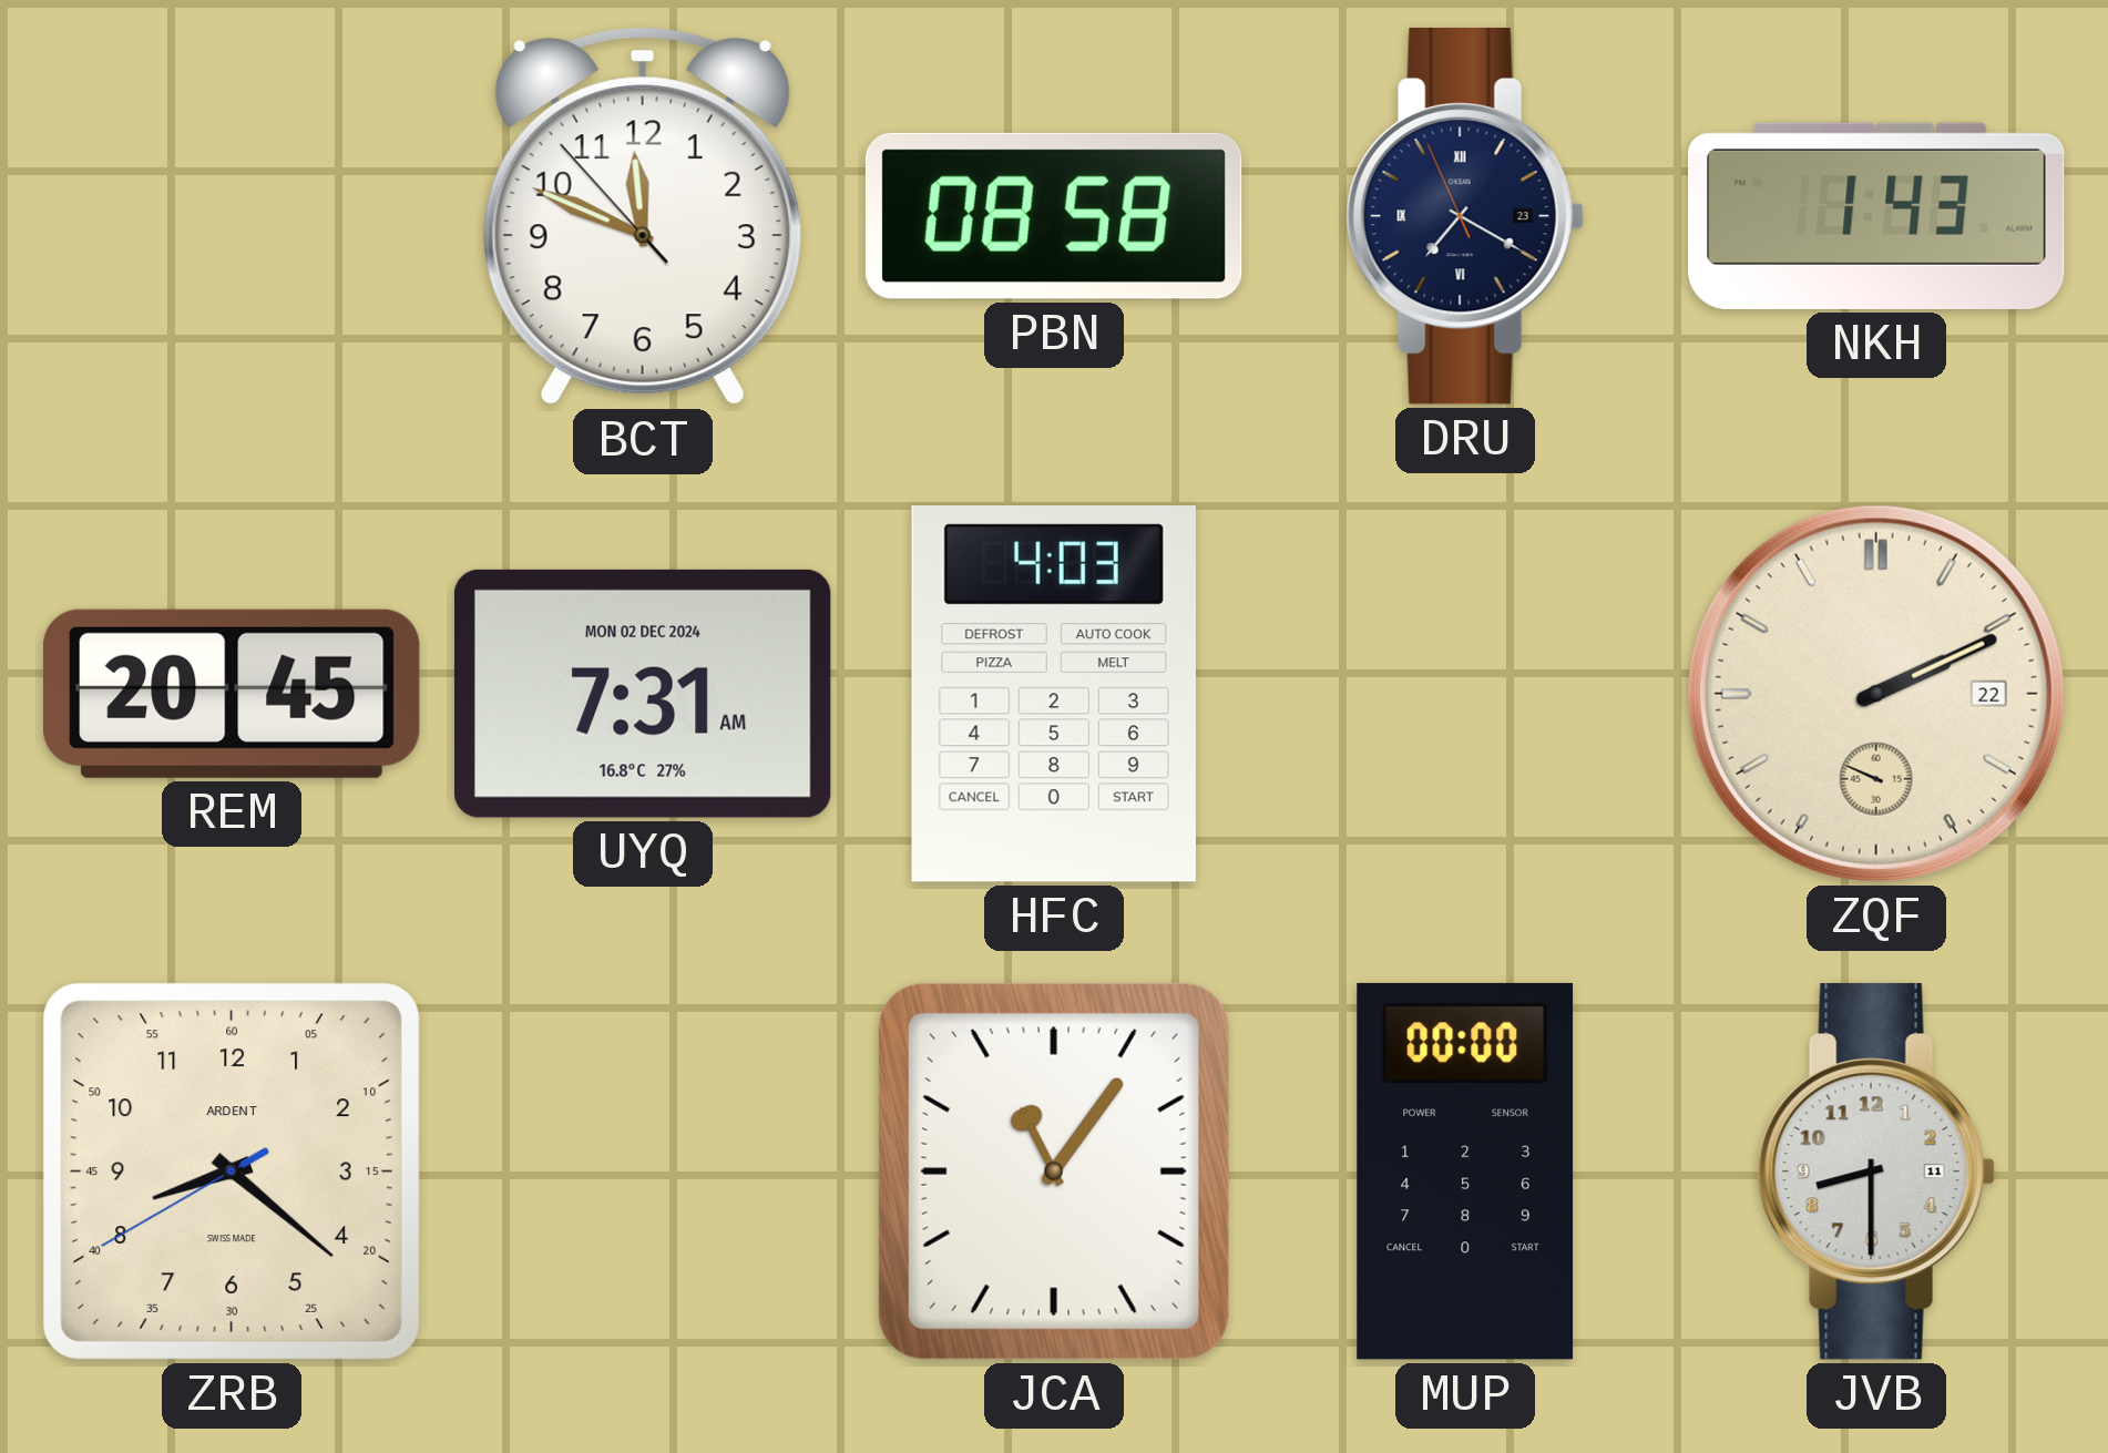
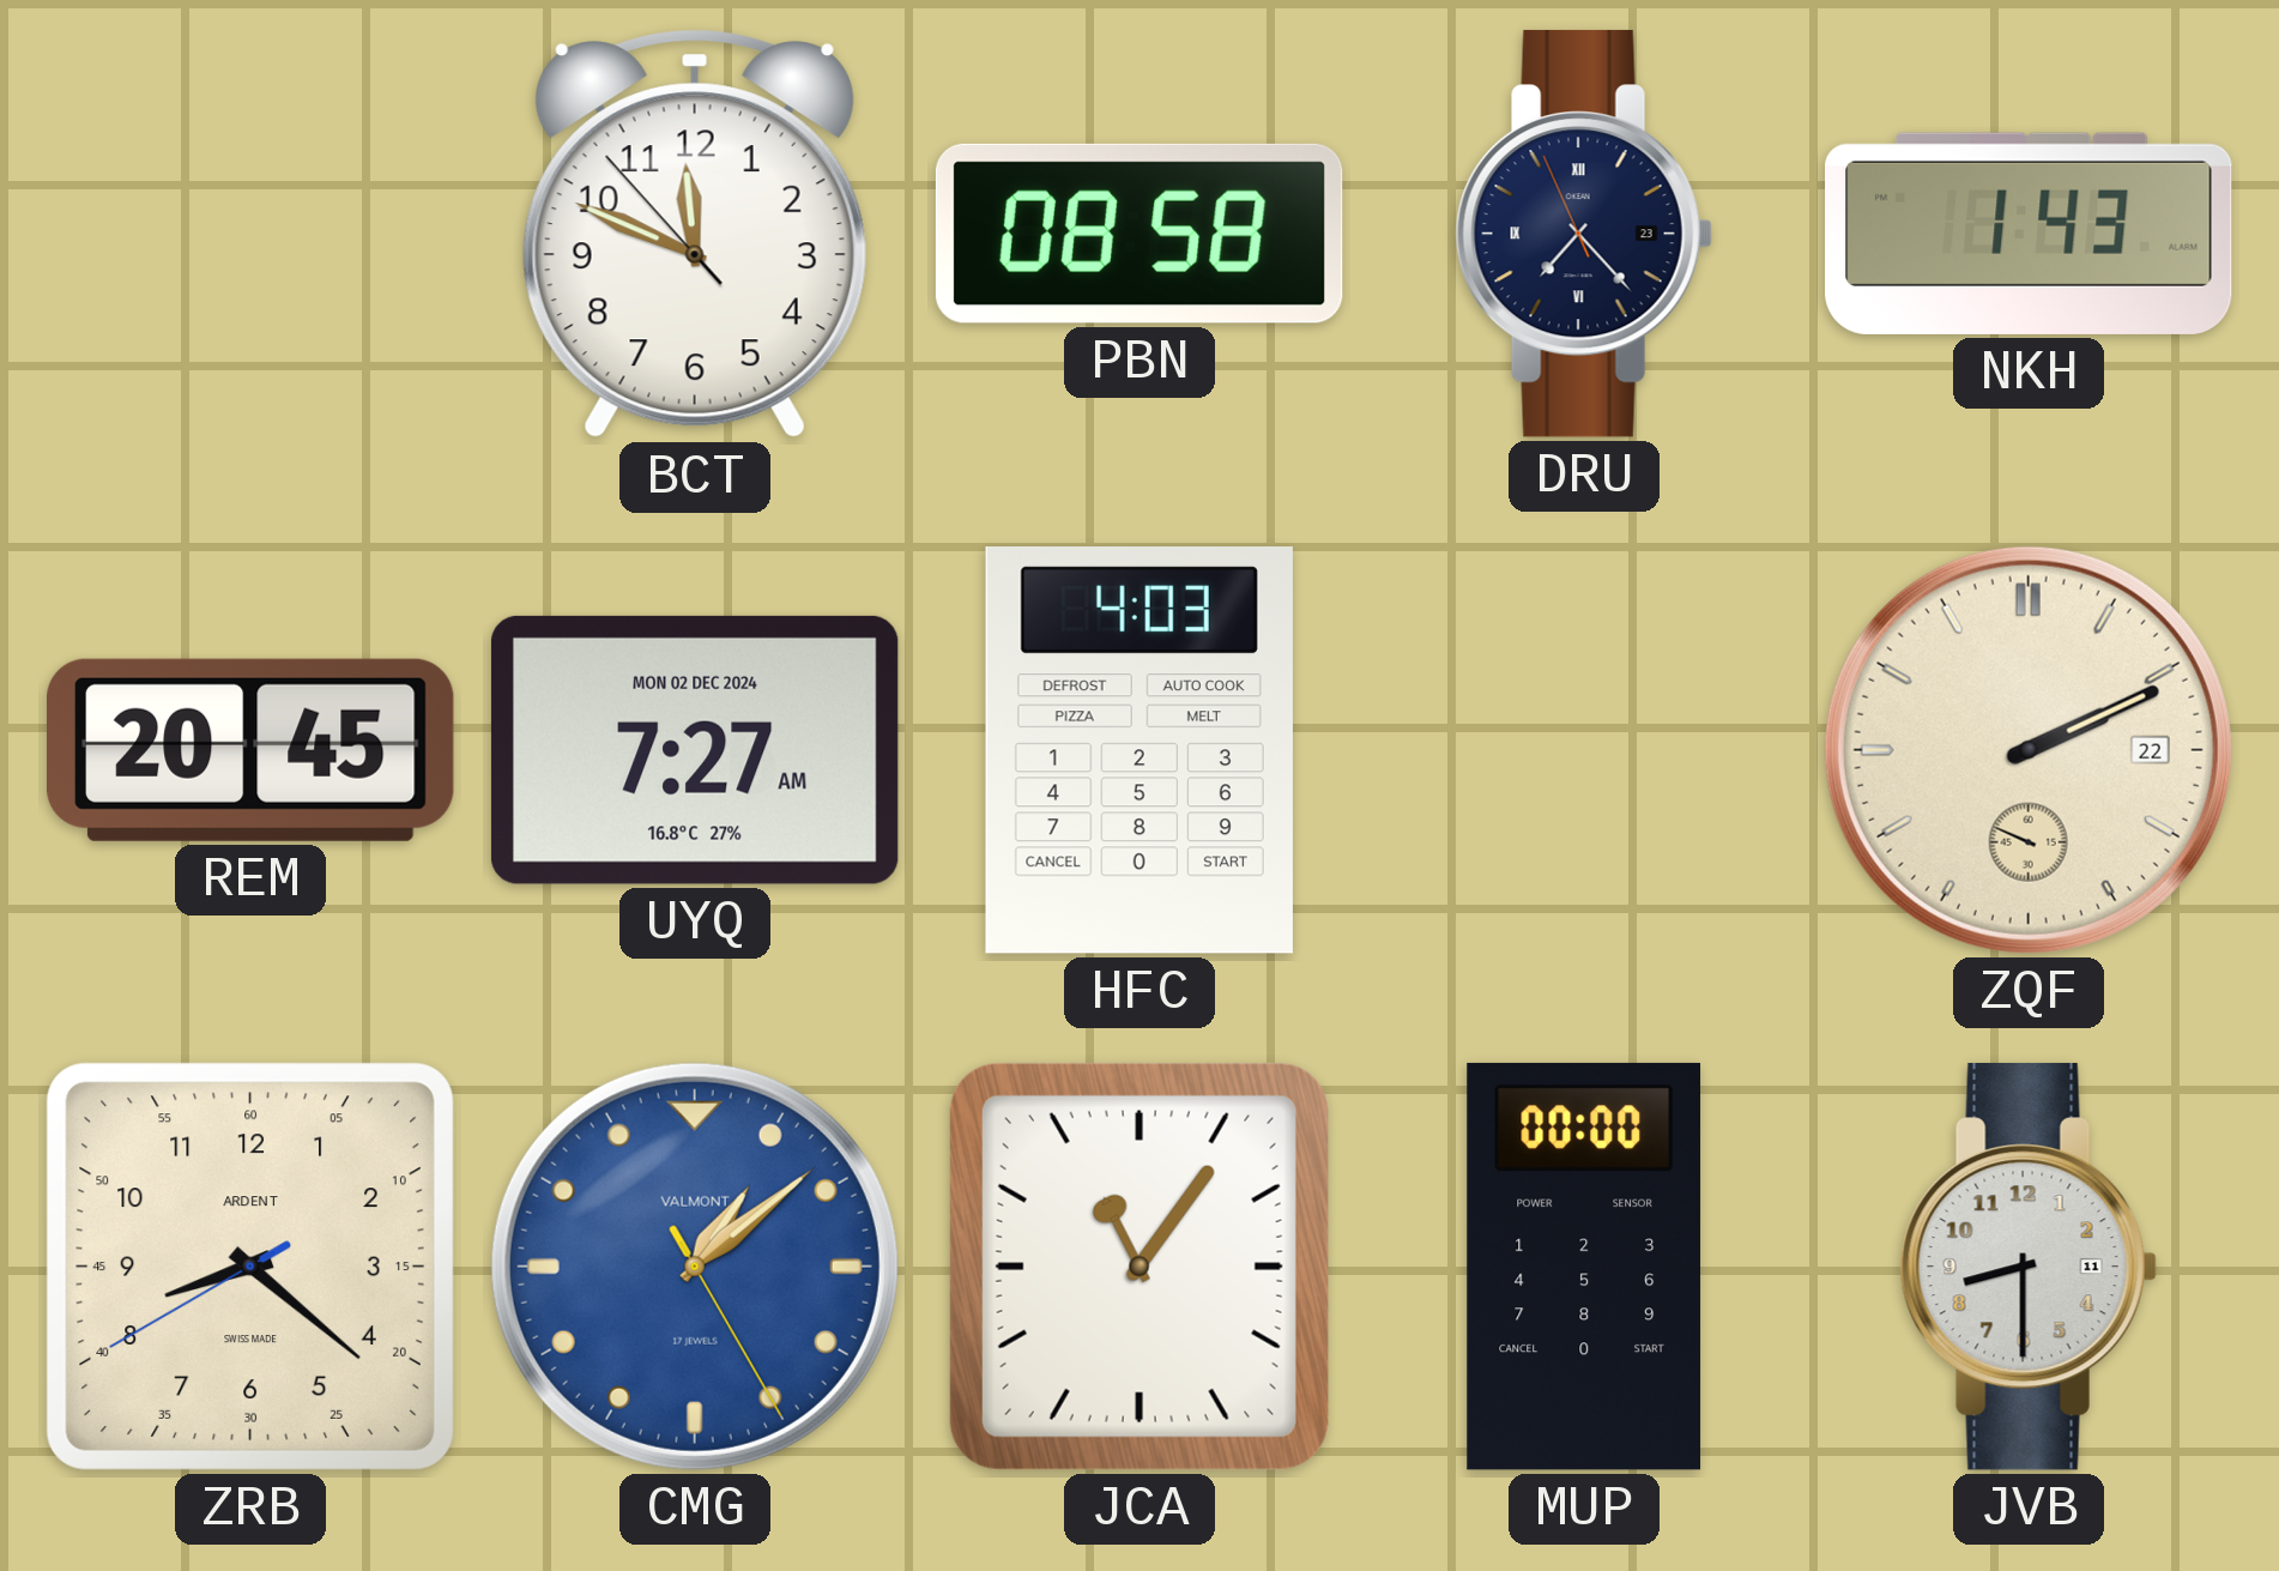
DRU: 7:19 -> 7:22
UYQ: 7:31 -> 7:27
CMG: none -> 1:08
